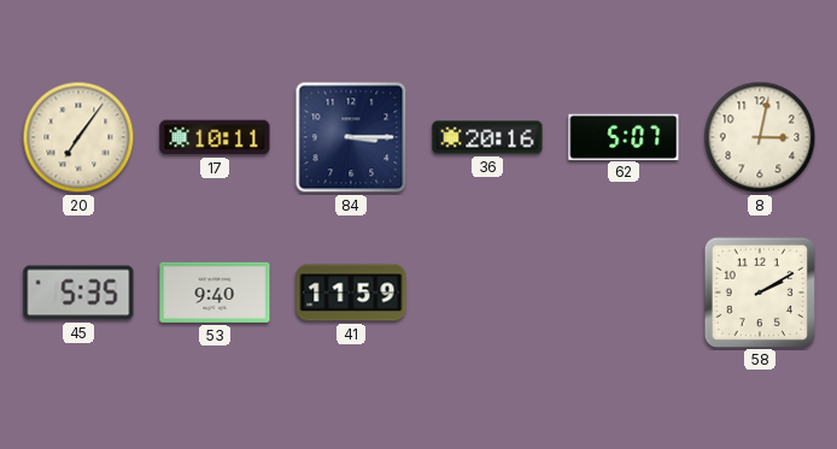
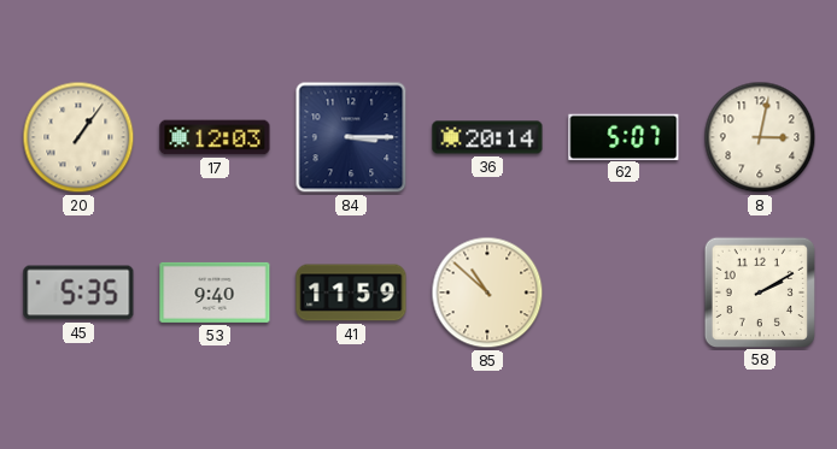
20: 7:06 -> 1:06
17: 10:11 -> 12:03
36: 20:16 -> 20:14
85: none -> 10:52
